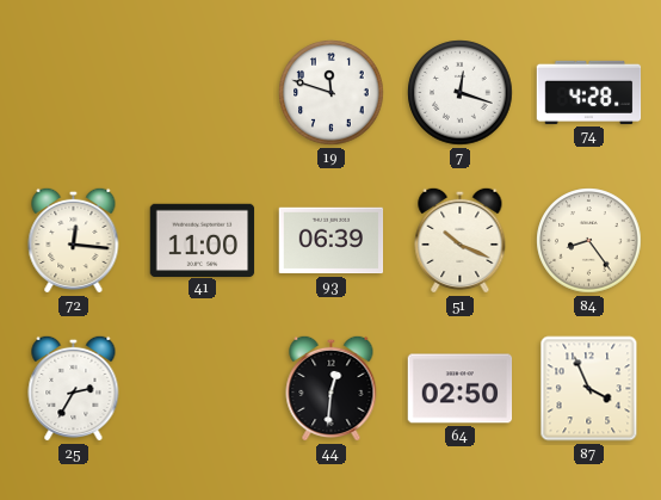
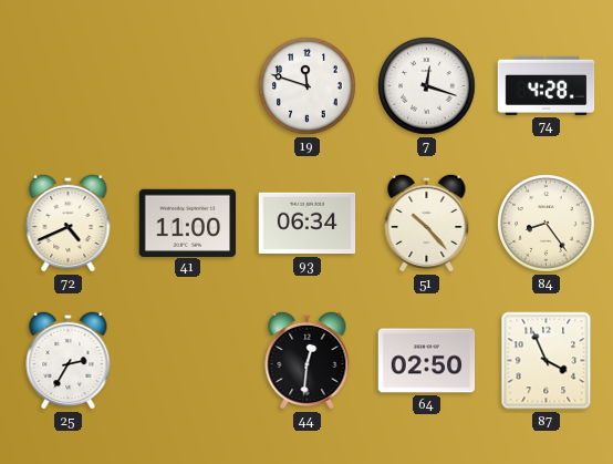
72: 12:16 -> 4:41
93: 06:39 -> 06:34
51: 10:19 -> 10:23
